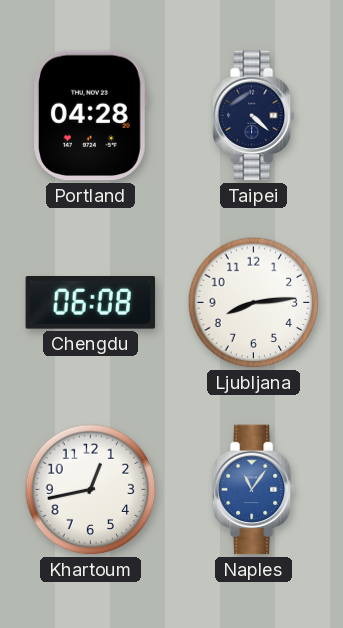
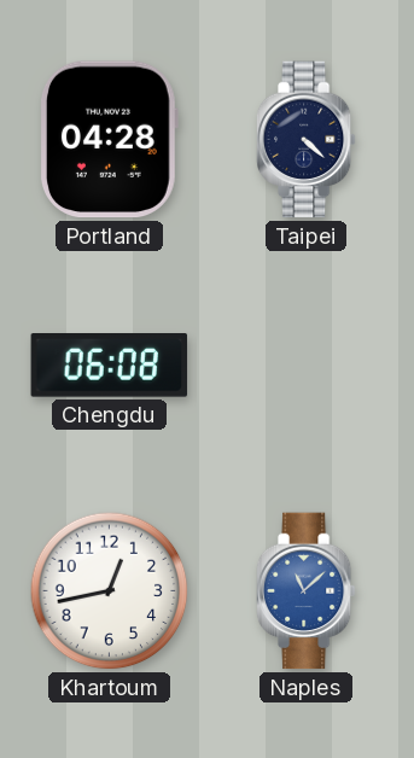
Ljubljana: 8:14 -> none
Naples: 11:06 -> 11:08
